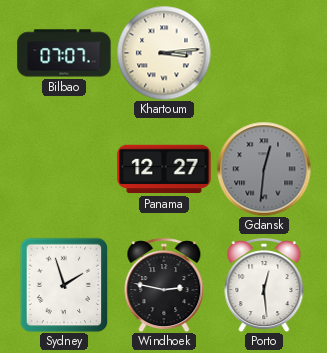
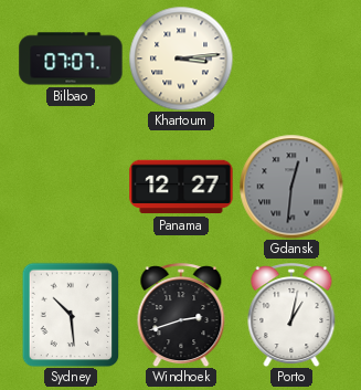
Sydney: 1:57 -> 10:29
Windhoek: 2:47 -> 2:42
Porto: 12:29 -> 1:02
